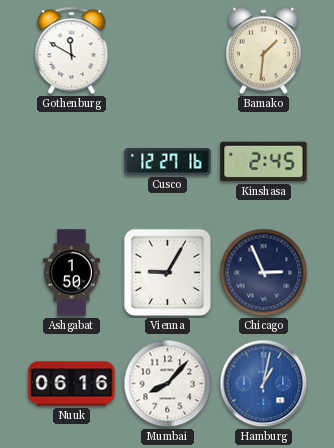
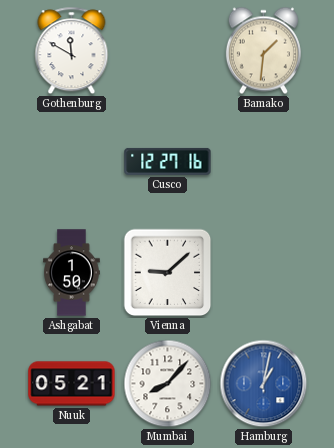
Kinshasa: 2:45 -> none
Vienna: 9:05 -> 9:08
Chicago: 2:56 -> none
Nuuk: 06:16 -> 05:21
